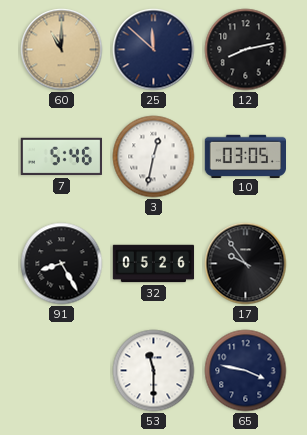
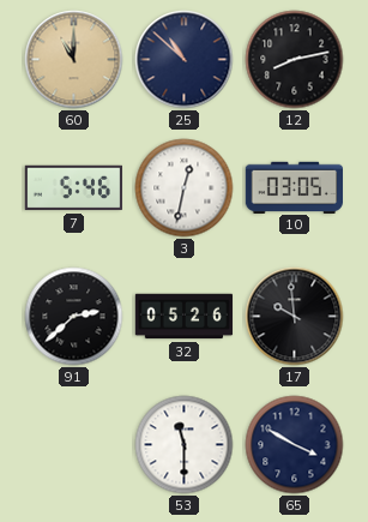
25: 11:52 -> 10:52
91: 8:25 -> 2:38
17: 9:54 -> 9:59
65: 3:47 -> 3:50
